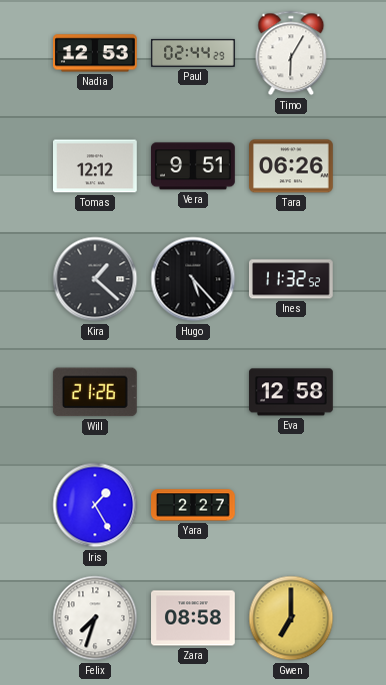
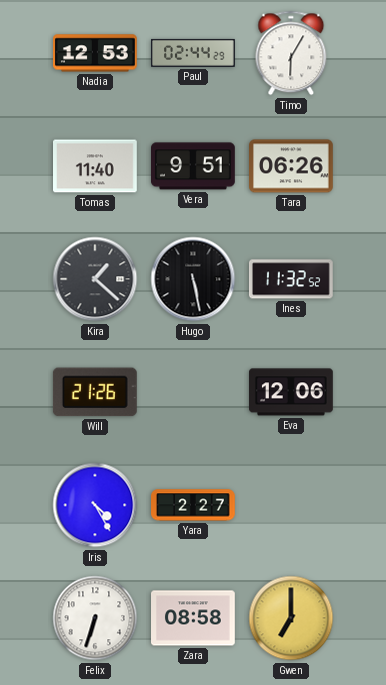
Tomas: 12:12 -> 11:40
Hugo: 5:23 -> 5:28
Eva: 12:58 -> 12:06
Iris: 1:25 -> 4:25
Felix: 7:33 -> 6:33
